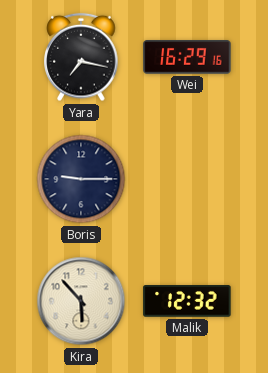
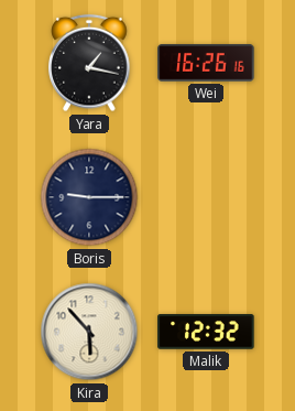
Yara: 7:17 -> 1:17
Wei: 16:29 -> 16:26
